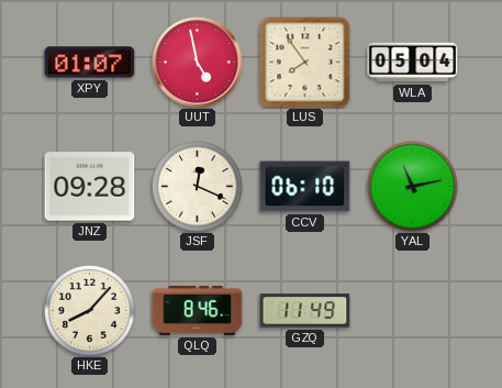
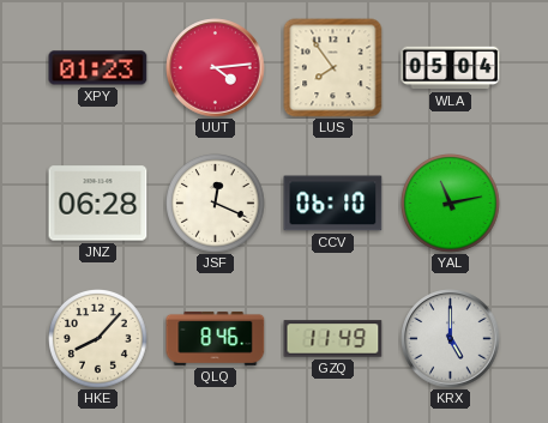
XPY: 01:07 -> 01:23
UUT: 4:58 -> 4:14
JNZ: 09:28 -> 06:28
KRX: none -> 5:00
